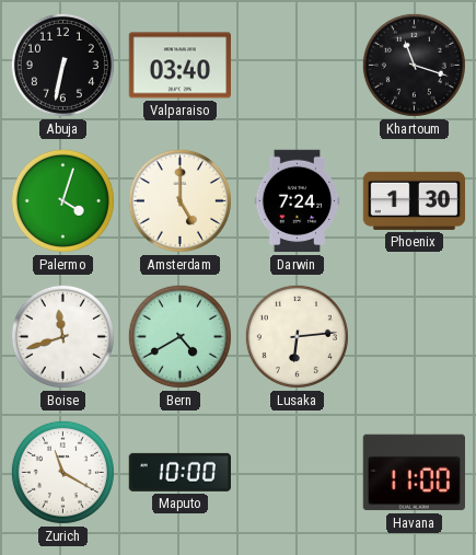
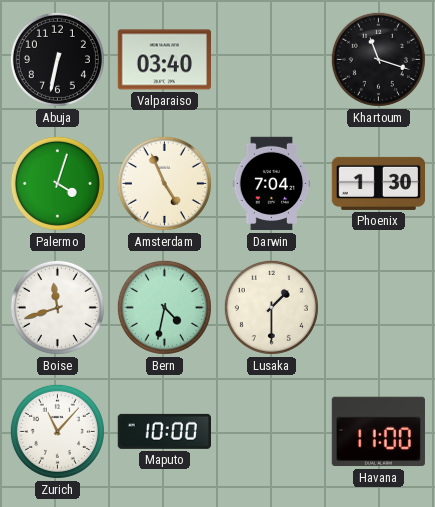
Amsterdam: 5:00 -> 4:56
Darwin: 7:24 -> 7:04
Bern: 4:40 -> 4:32
Lusaka: 6:14 -> 1:30
Zurich: 11:20 -> 11:07
